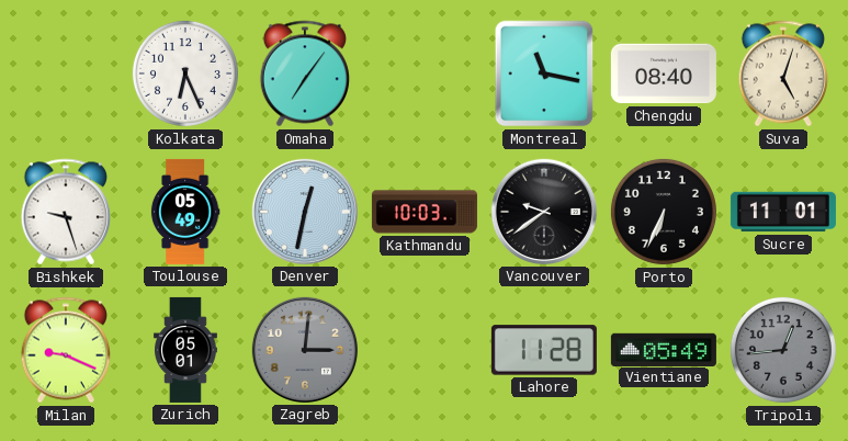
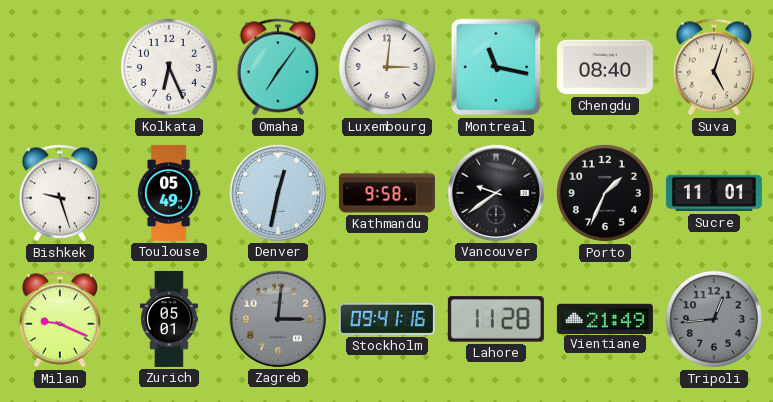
Luxembourg: none -> 3:01
Kathmandu: 10:03 -> 9:58
Porto: 6:34 -> 1:34
Stockholm: none -> 09:41
Vientiane: 05:49 -> 21:49
